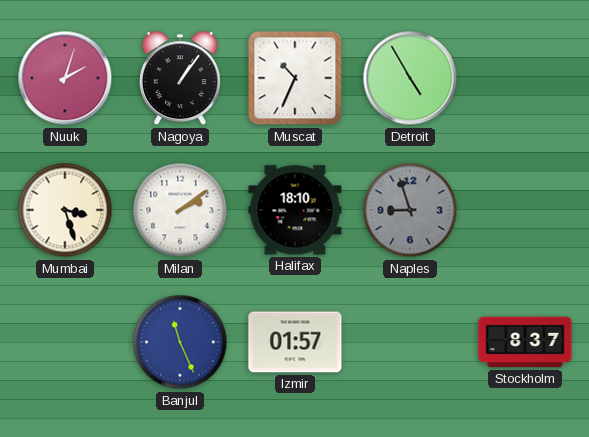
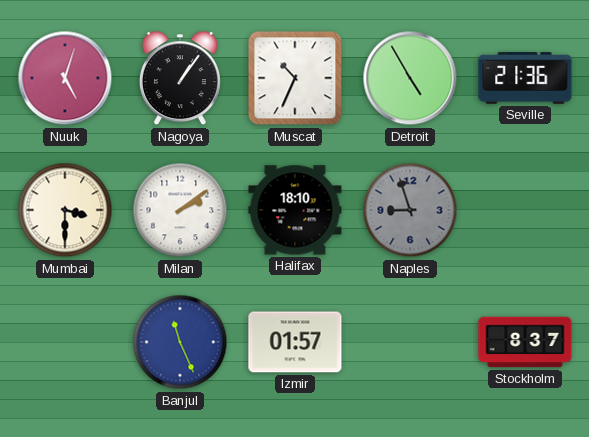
Nuuk: 2:03 -> 5:03
Seville: none -> 21:36
Mumbai: 3:27 -> 3:30
